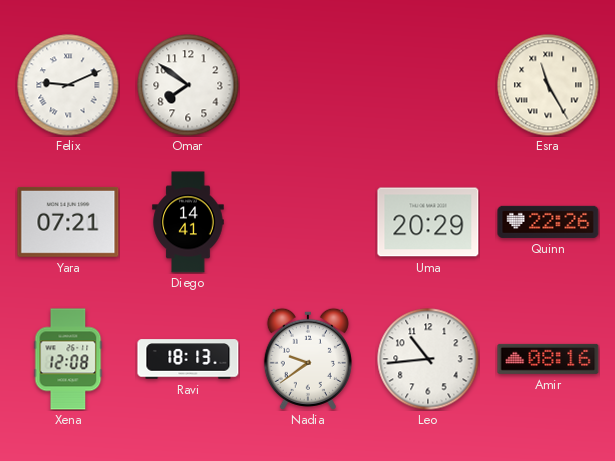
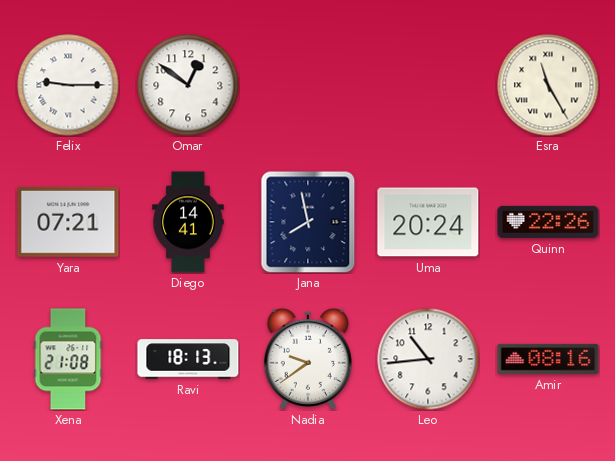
Felix: 9:11 -> 9:15
Omar: 7:51 -> 12:51
Jana: none -> 7:58
Uma: 20:29 -> 20:24
Xena: 12:08 -> 21:08
